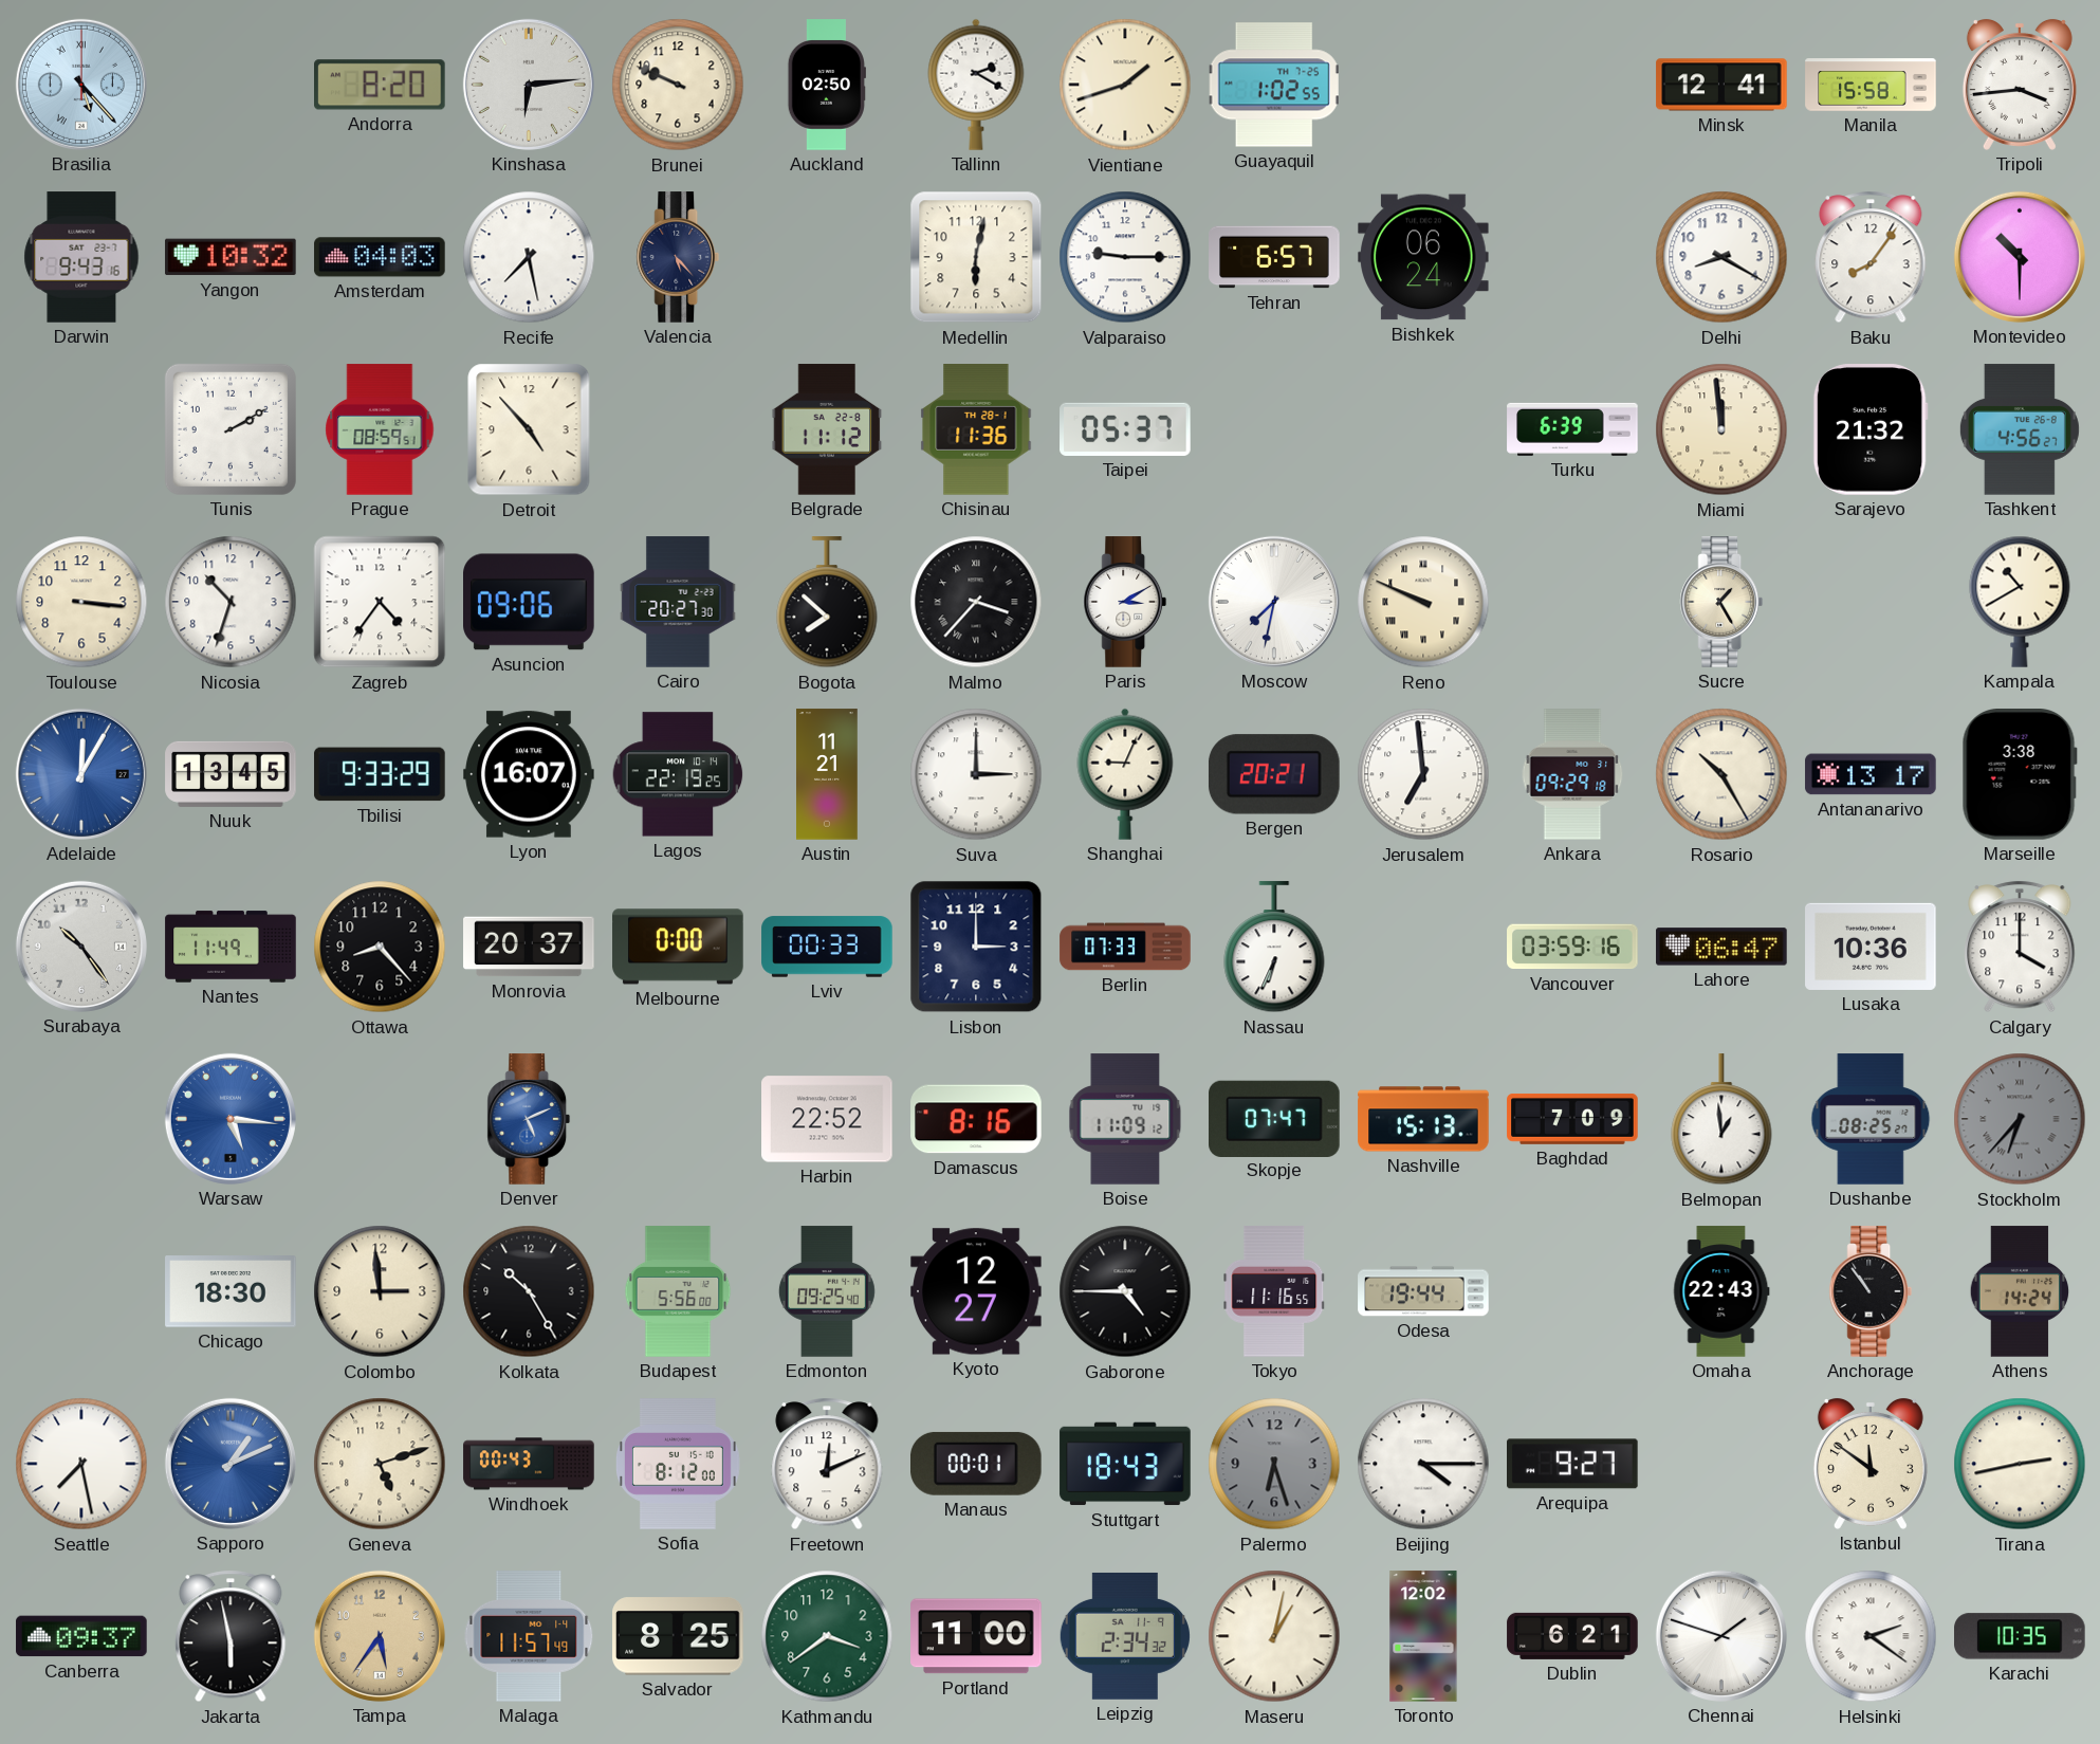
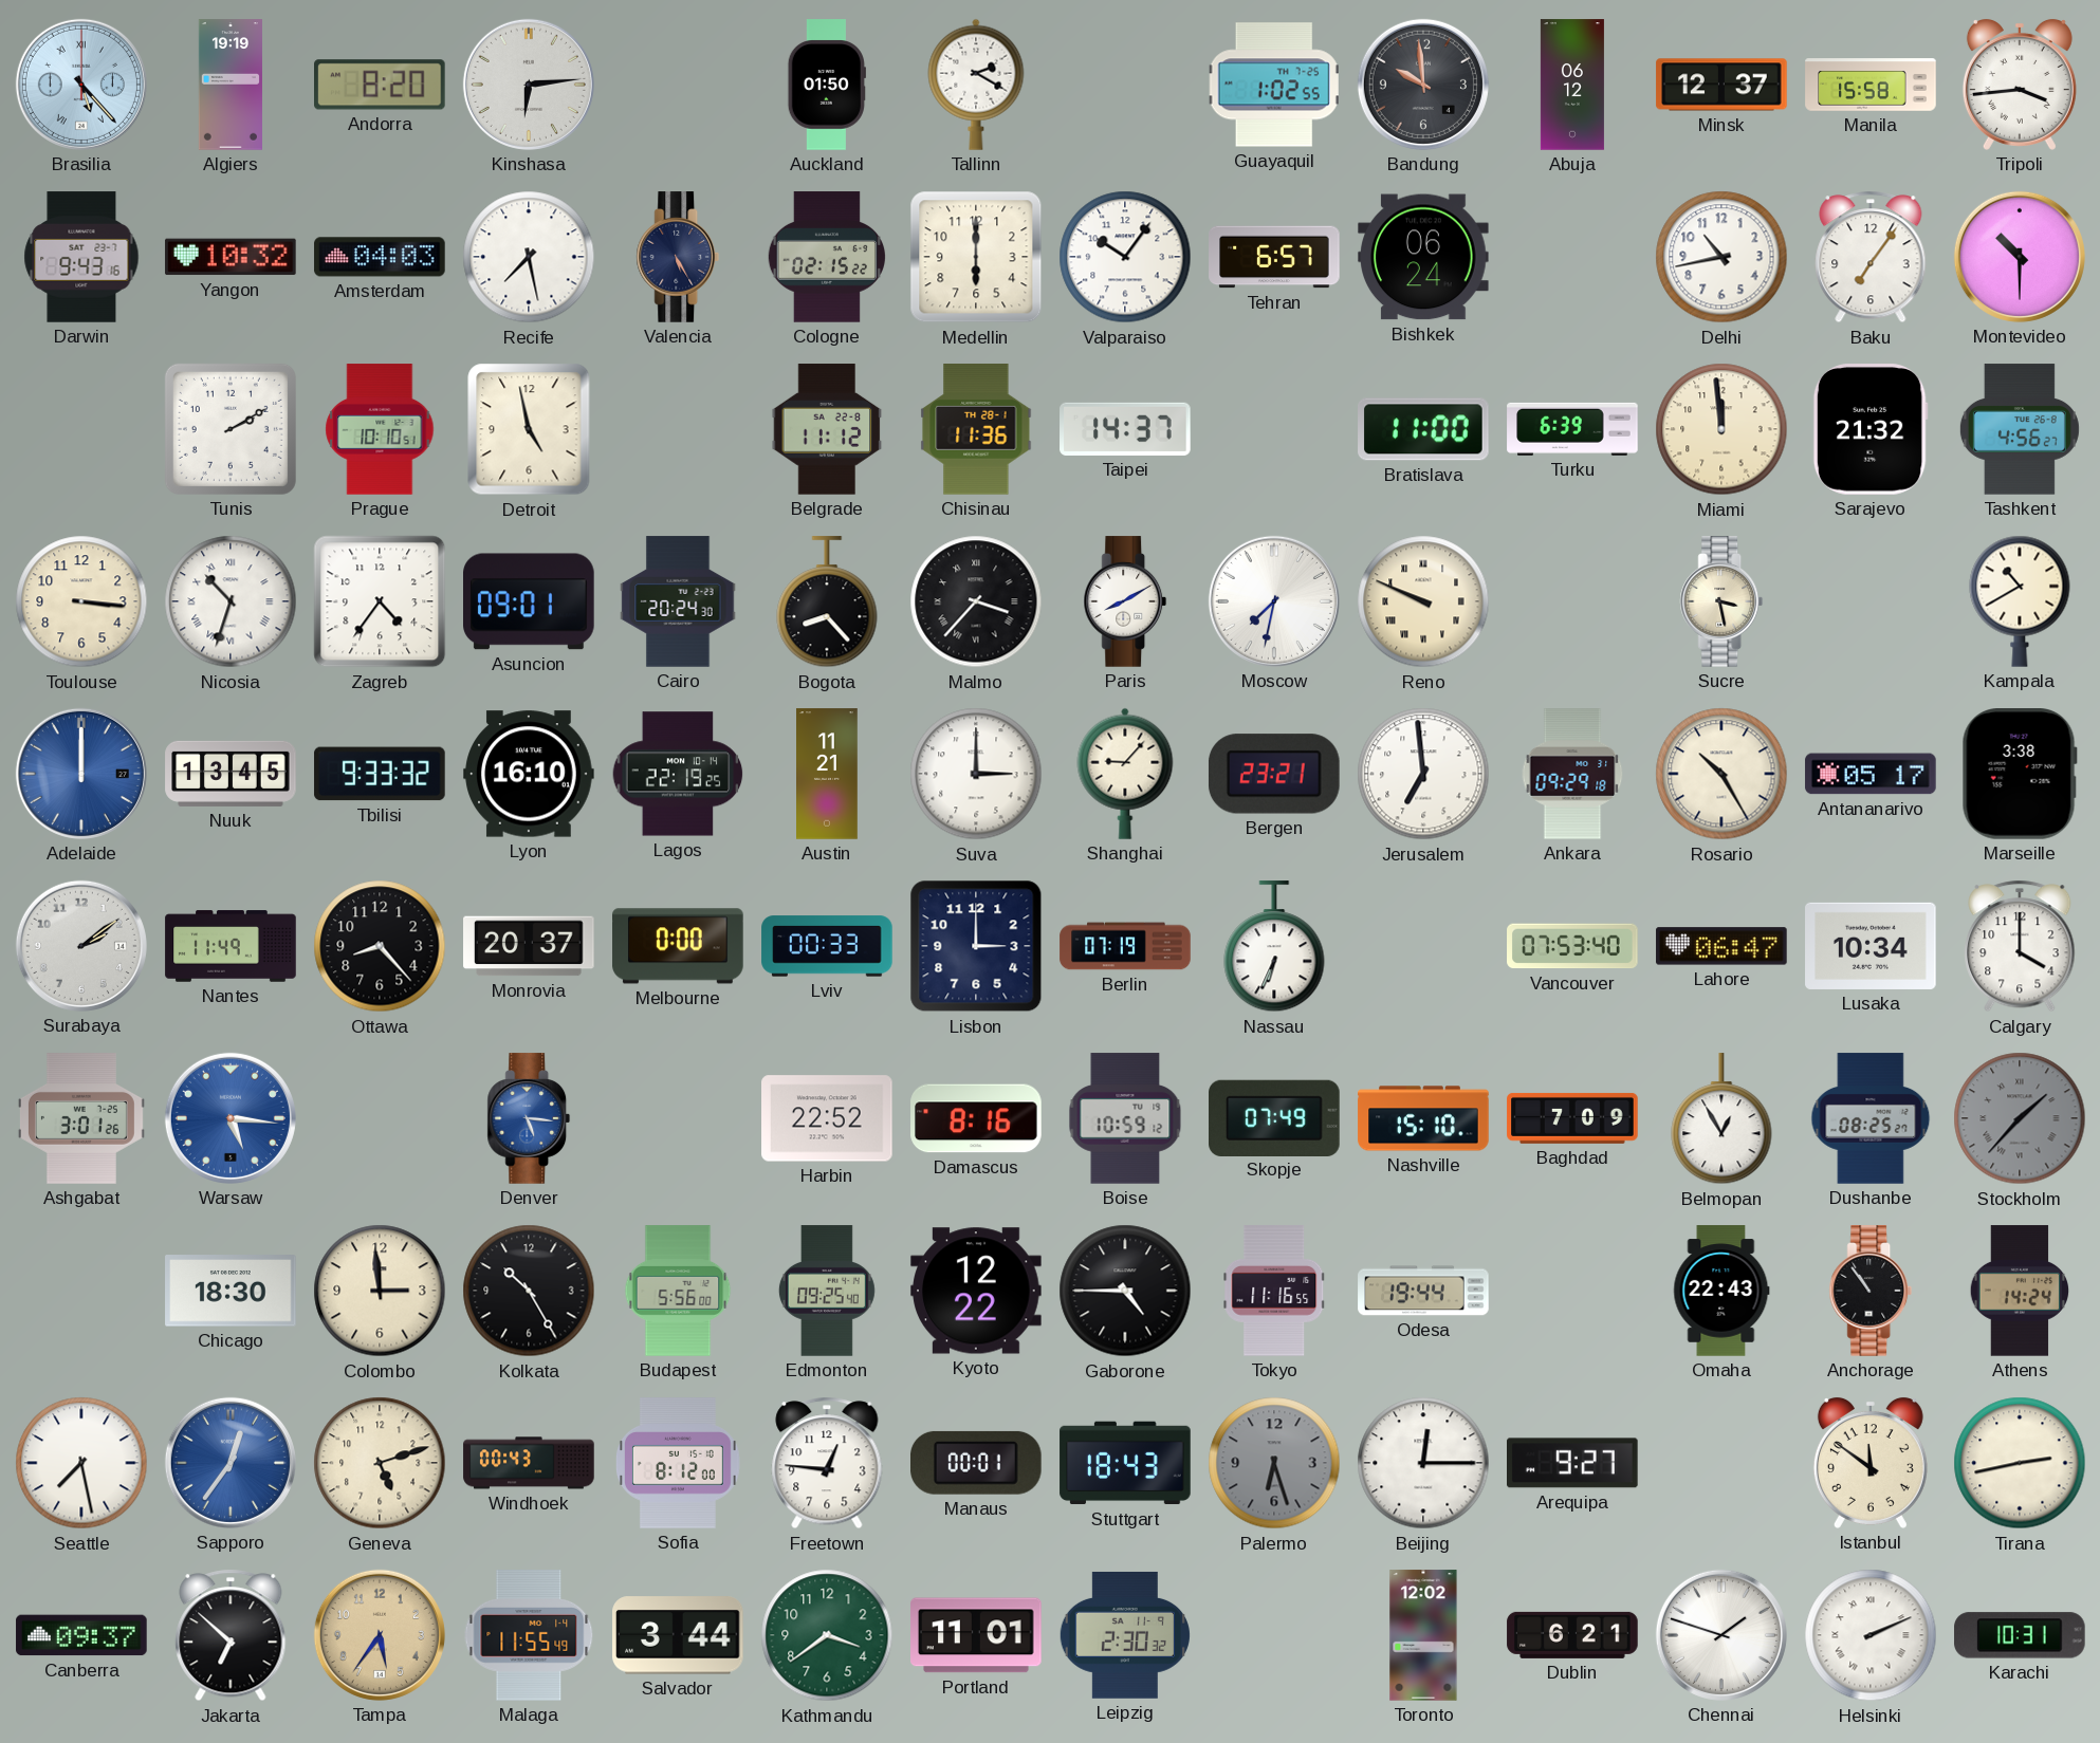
Algiers: none -> 19:19
Brunei: 9:49 -> none
Auckland: 02:50 -> 01:50
Vientiane: 1:42 -> none
Bandung: none -> 9:59
Abuja: none -> 06:12
Minsk: 12:41 -> 12:37
Valencia: 5:23 -> 5:25
Cologne: none -> 02:15
Medellin: 6:02 -> 6:00
Valparaiso: 9:15 -> 10:06
Delhi: 8:20 -> 10:43
Baku: 8:06 -> 7:06
Prague: 08:59 -> 10:10
Detroit: 4:53 -> 4:58
Taipei: 05:37 -> 14:37
Bratislava: none -> 11:00
Nicosia numerals: Arabic -> Roman
Asuncion: 09:06 -> 09:01
Cairo: 20:27 -> 20:24
Bogota: 7:52 -> 8:23
Paris: 3:10 -> 8:10
Sucre: 1:25 -> 3:28
Adelaide: 12:05 -> 12:00
Tbilisi: 9:33:29 -> 9:33:32
Lyon: 16:07 -> 16:10
Shanghai: 9:04 -> 9:07
Bergen: 20:21 -> 23:21
Antananarivo: 13:17 -> 05:17
Surabaya: 10:24 -> 2:09
Berlin: 07:33 -> 07:19
Vancouver: 03:59 -> 07:53
Lusaka: 10:36 -> 10:34
Ashgabat: none -> 3:01
Denver: 5:11 -> 5:16
Boise: 11:09 -> 10:59
Skopje: 07:47 -> 07:49
Nashville: 15:13 -> 15:10
Belmopan: 12:59 -> 12:55
Stockholm: 6:37 -> 1:37
Kyoto: 12:27 -> 12:22
Sapporo: 1:11 -> 12:36
Freetown: 12:11 -> 12:46
Beijing: 4:15 -> 12:15
Jakarta: 5:58 -> 6:52
Malaga: 11:57 -> 11:55
Salvador: 8:25 -> 3:44
Portland: 11:00 -> 11:01
Leipzig: 2:34 -> 2:30
Maseru: 1:02 -> none
Helsinki: 2:21 -> 2:11
Karachi: 10:35 -> 10:31
